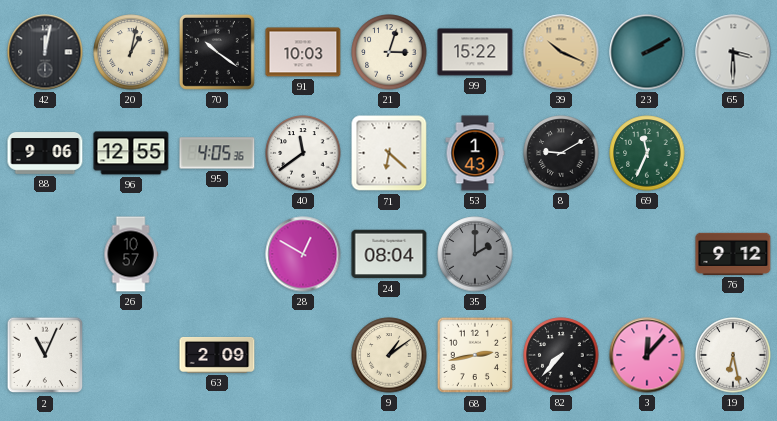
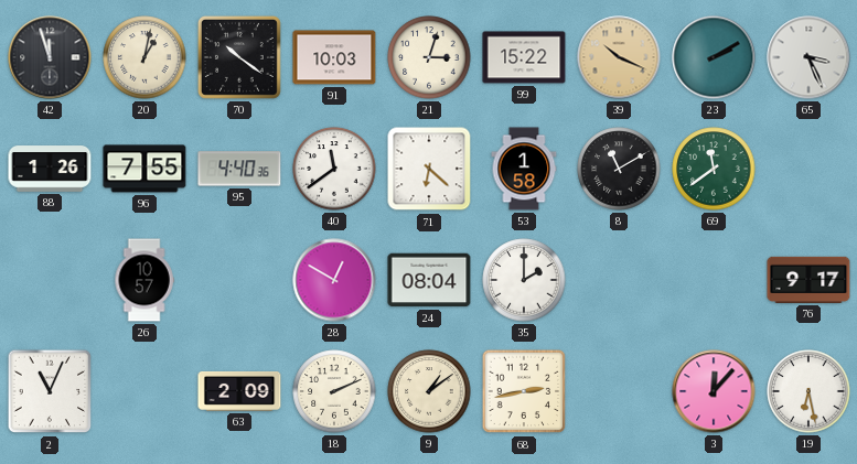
42: 12:02 -> 11:57
65: 3:30 -> 3:26
88: 9:06 -> 1:26
96: 12:55 -> 7:55
95: 4:05 -> 4:40
53: 1:43 -> 1:58
8: 9:10 -> 11:10
69: 11:34 -> 11:39
35 dial: grey -> white
76: 9:12 -> 9:17
18: none -> 2:11
82: 7:37 -> none
